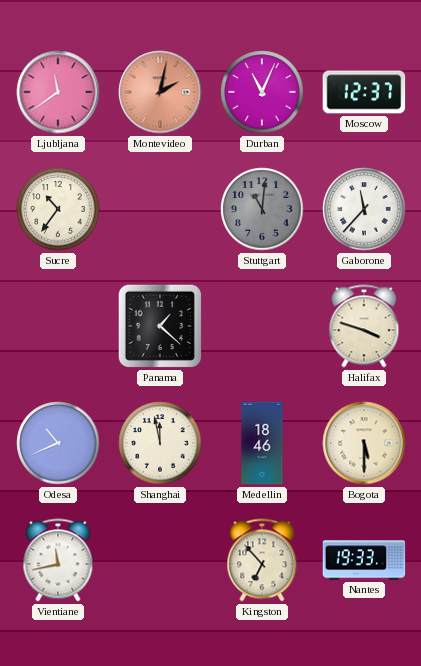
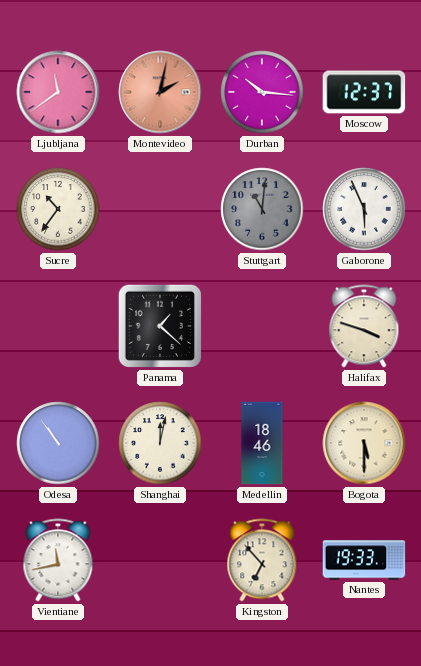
Durban: 11:04 -> 10:16
Gaborone: 11:37 -> 5:56
Odesa: 10:41 -> 10:54
Shanghai: 11:58 -> 12:02
